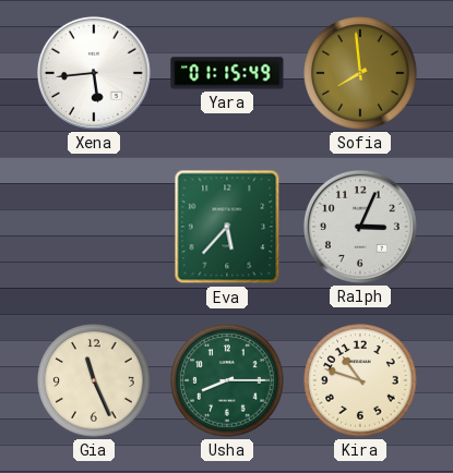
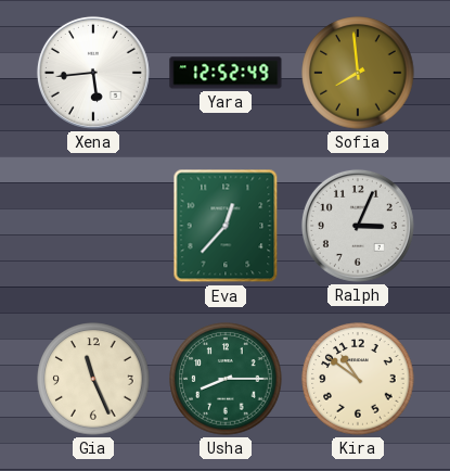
Yara: 01:15 -> 12:52
Eva: 5:37 -> 12:37
Kira: 10:48 -> 10:51
